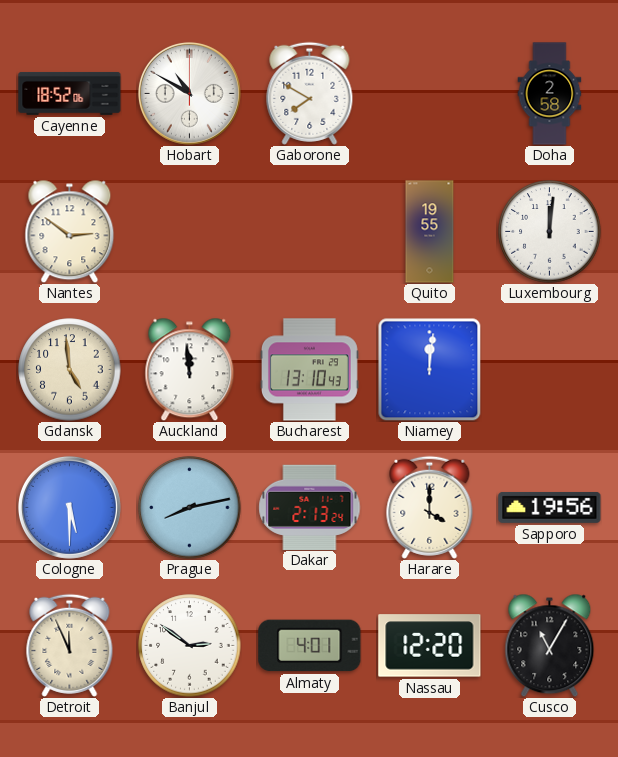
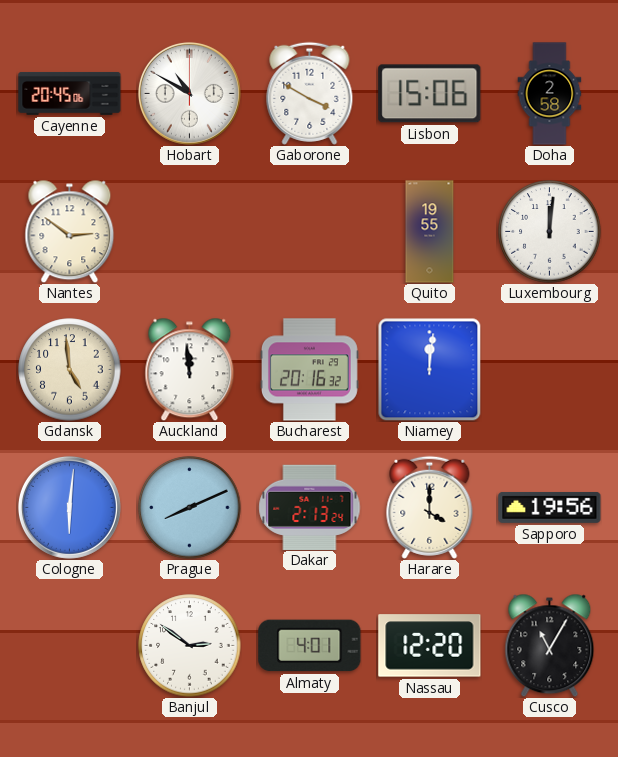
Cayenne: 18:52 -> 20:45
Gaborone: 7:50 -> 3:50
Lisbon: none -> 15:06
Bucharest: 13:10 -> 20:16
Cologne: 5:30 -> 6:01
Prague: 8:13 -> 8:11
Detroit: 11:56 -> none
